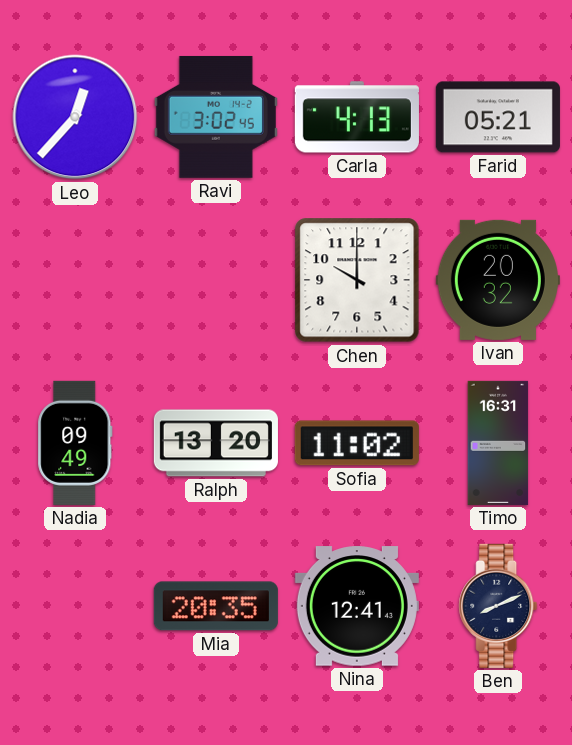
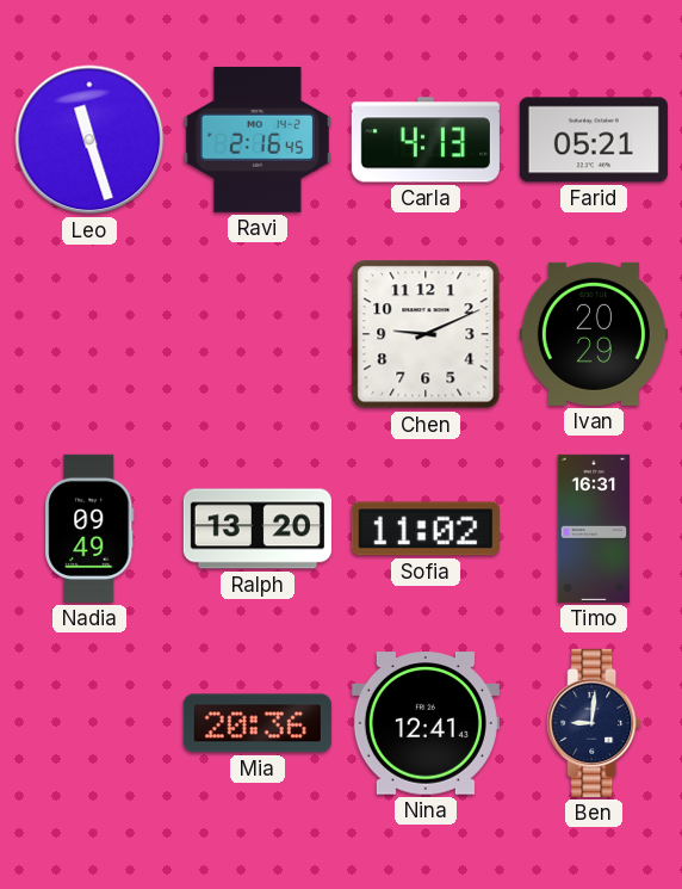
Leo: 12:37 -> 11:27
Ravi: 3:02 -> 2:16
Chen: 10:00 -> 9:11
Ivan: 20:32 -> 20:29
Mia: 20:35 -> 20:36
Ben: 8:11 -> 9:01
